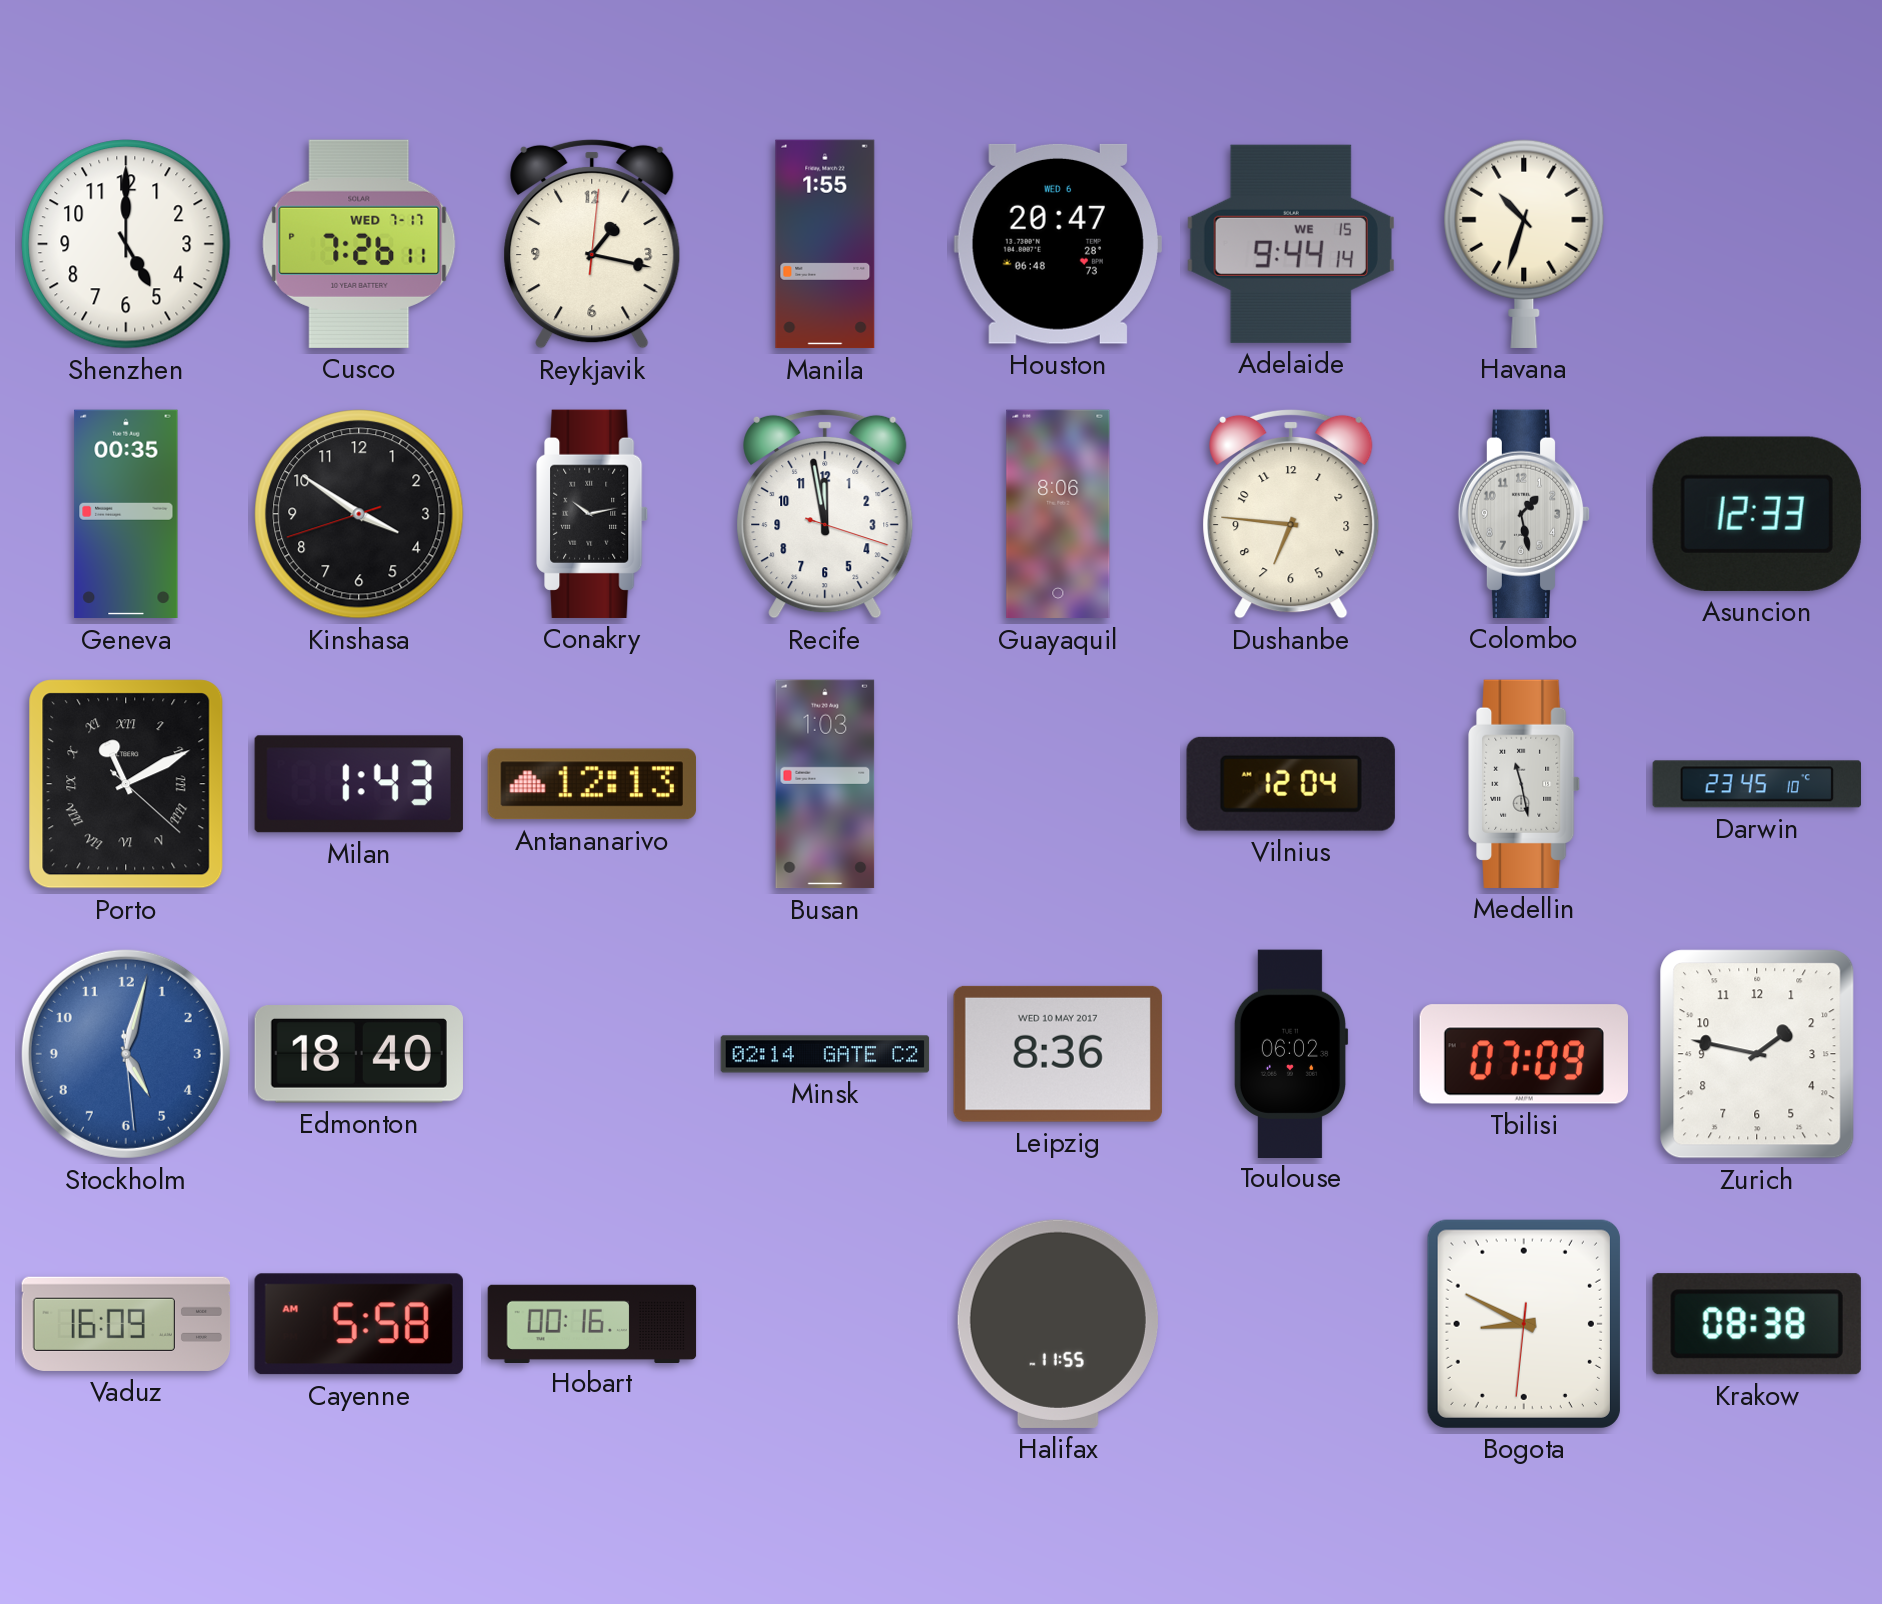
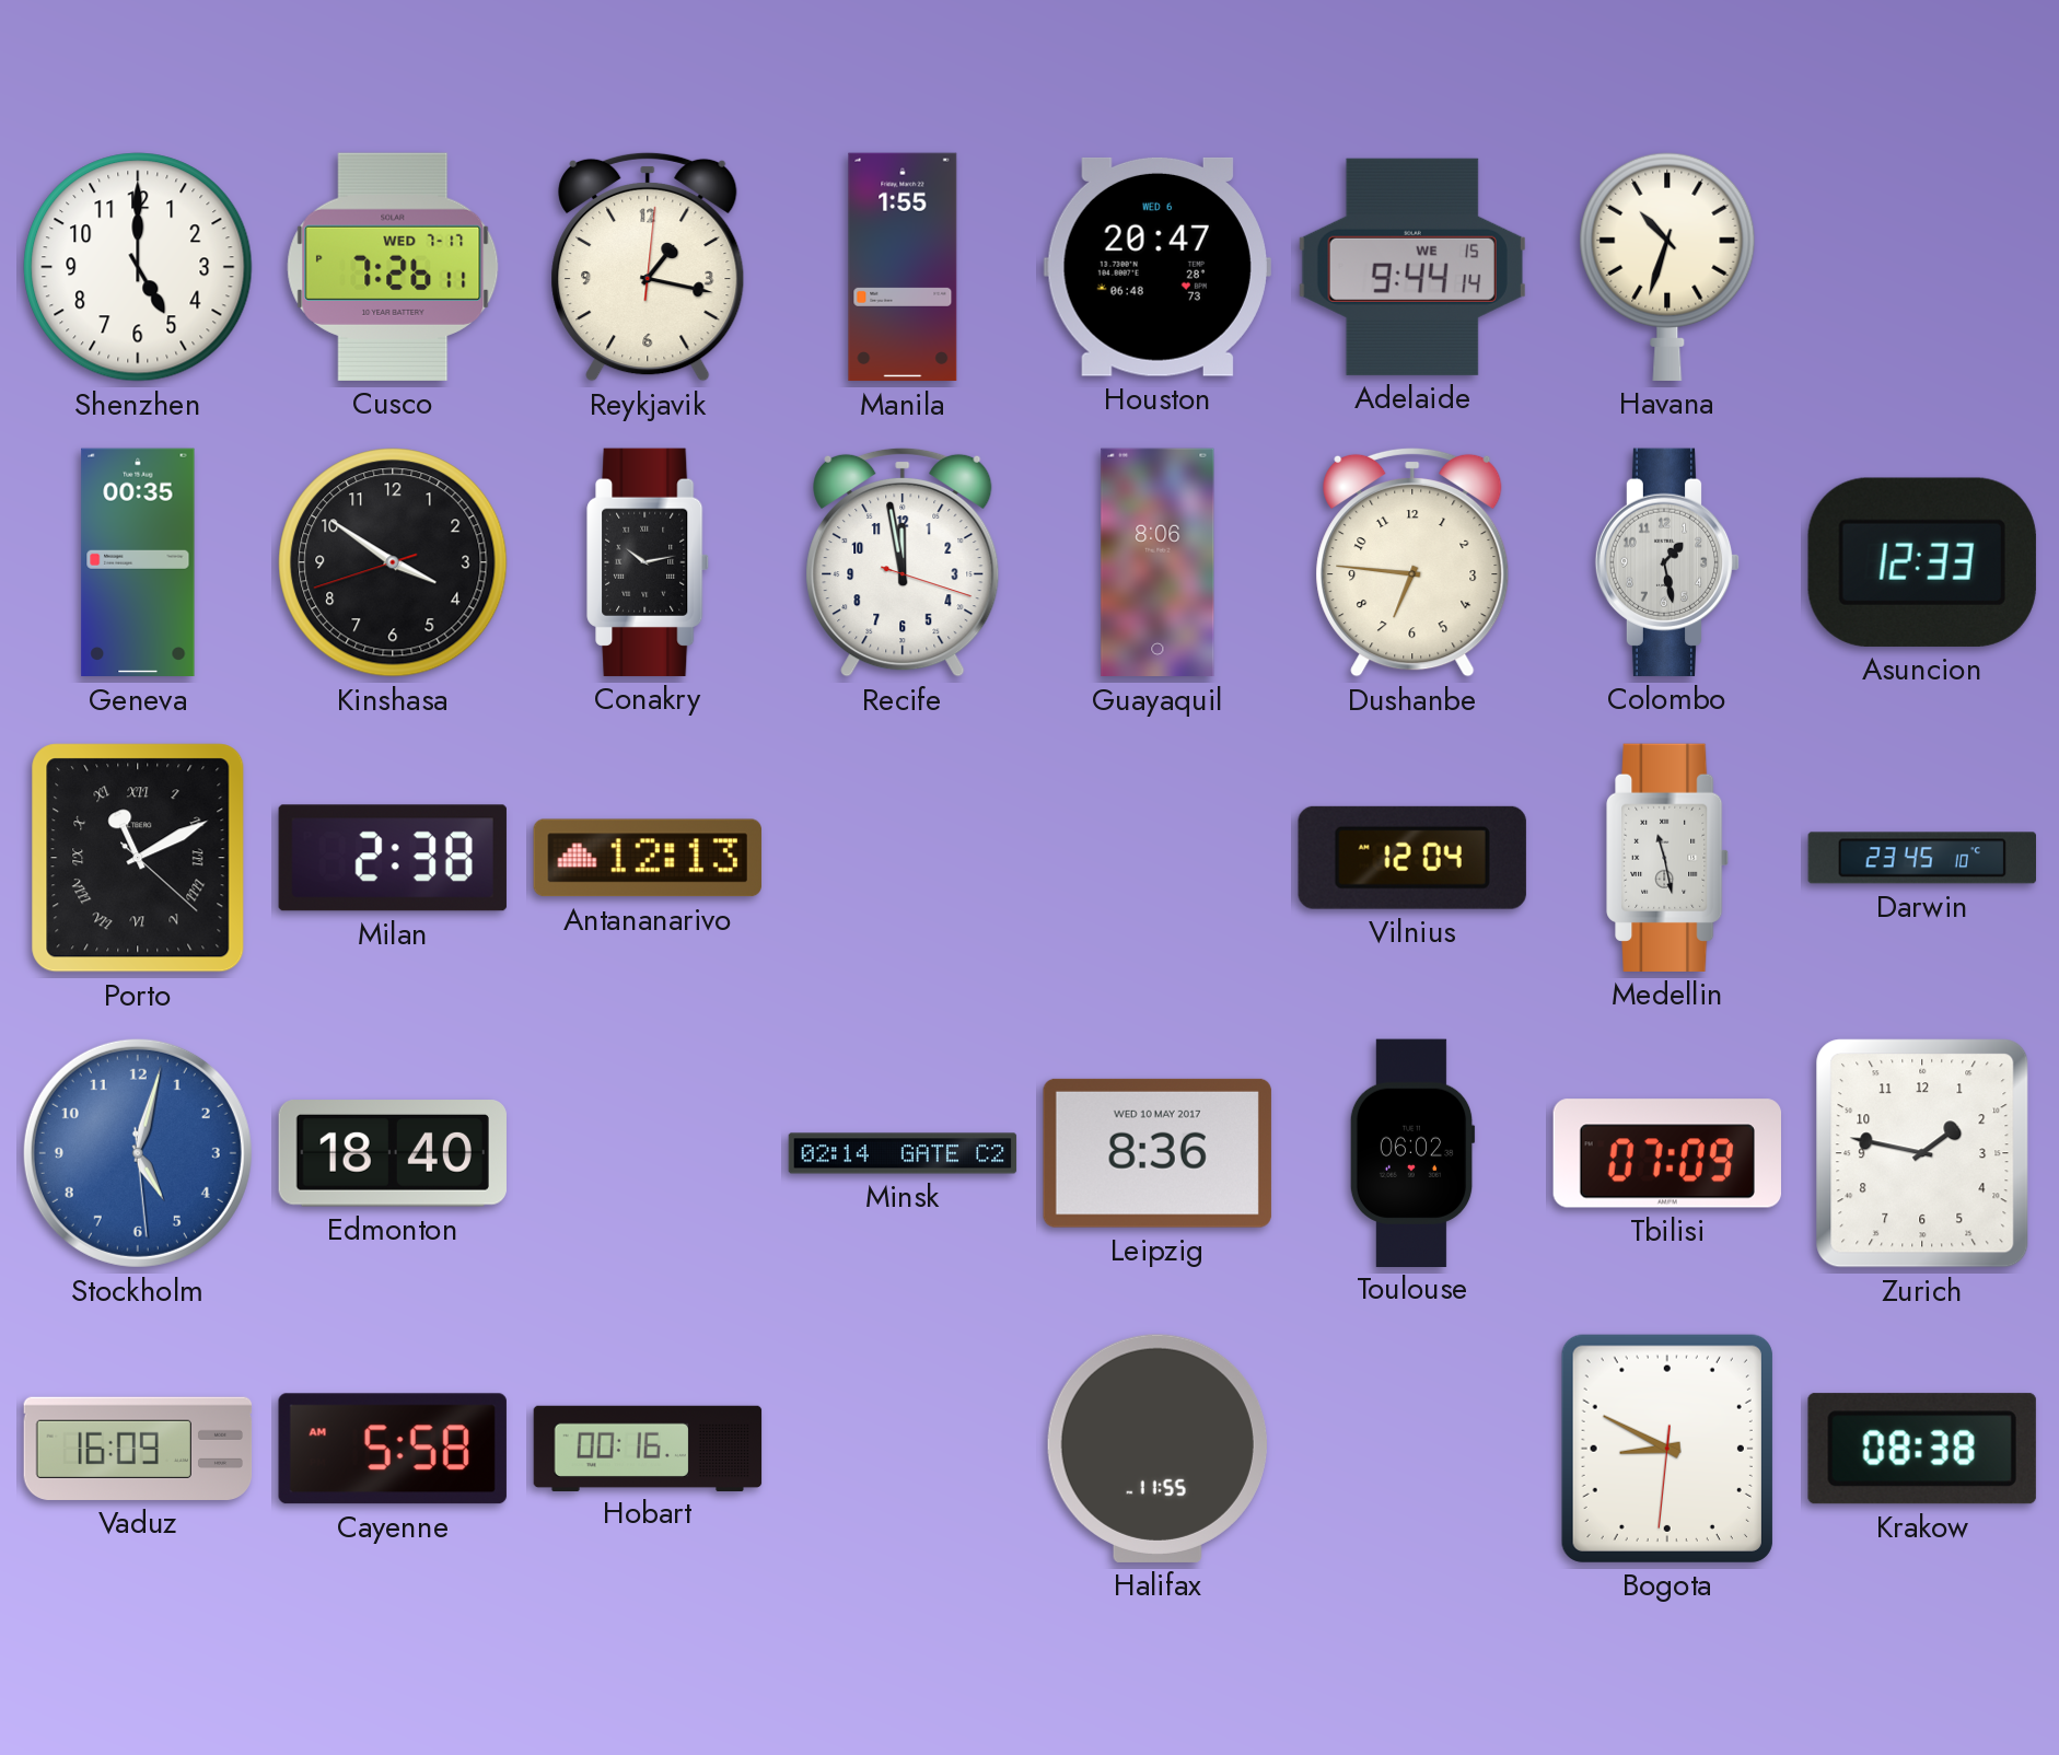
Milan: 1:43 -> 2:38
Busan: 1:03 -> none
